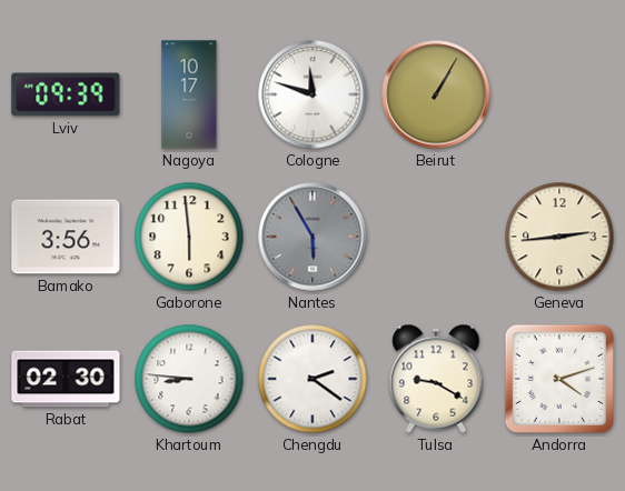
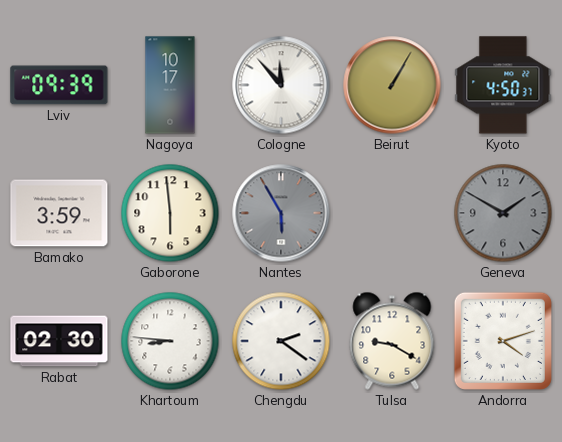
Cologne: 11:48 -> 11:53
Kyoto: none -> 4:50
Bamako: 3:56 -> 3:59
Geneva: 2:44 -> 1:50
Geneva dial: cream -> grey
